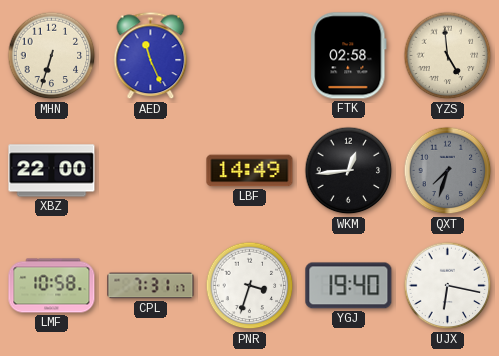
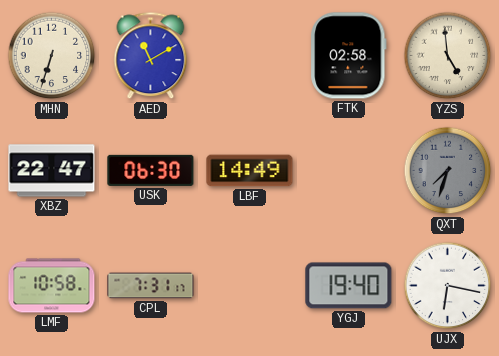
AED: 11:26 -> 11:10
XBZ: 22:00 -> 22:47
USK: none -> 06:30
WKM: 12:44 -> none
PNR: 3:33 -> none
